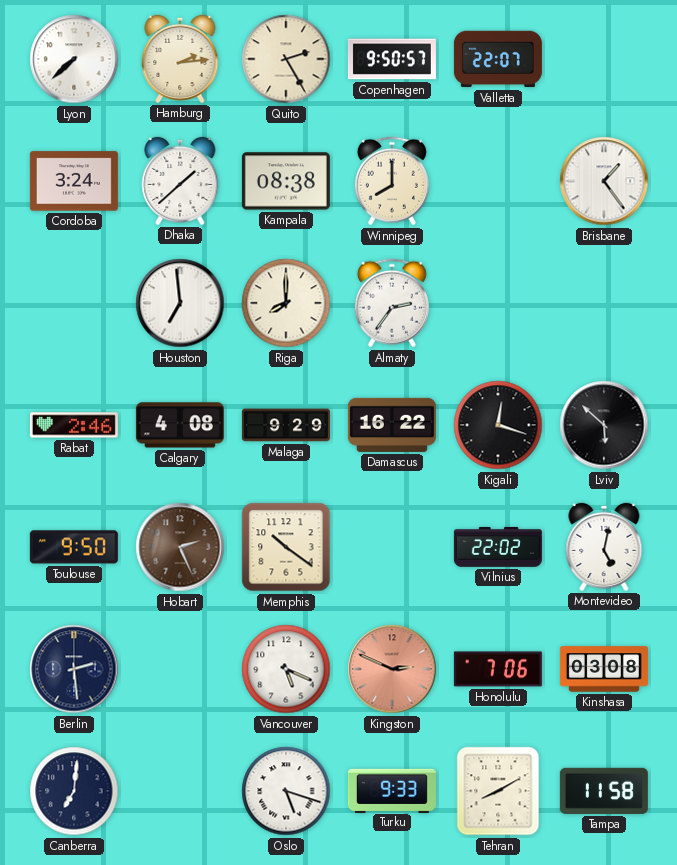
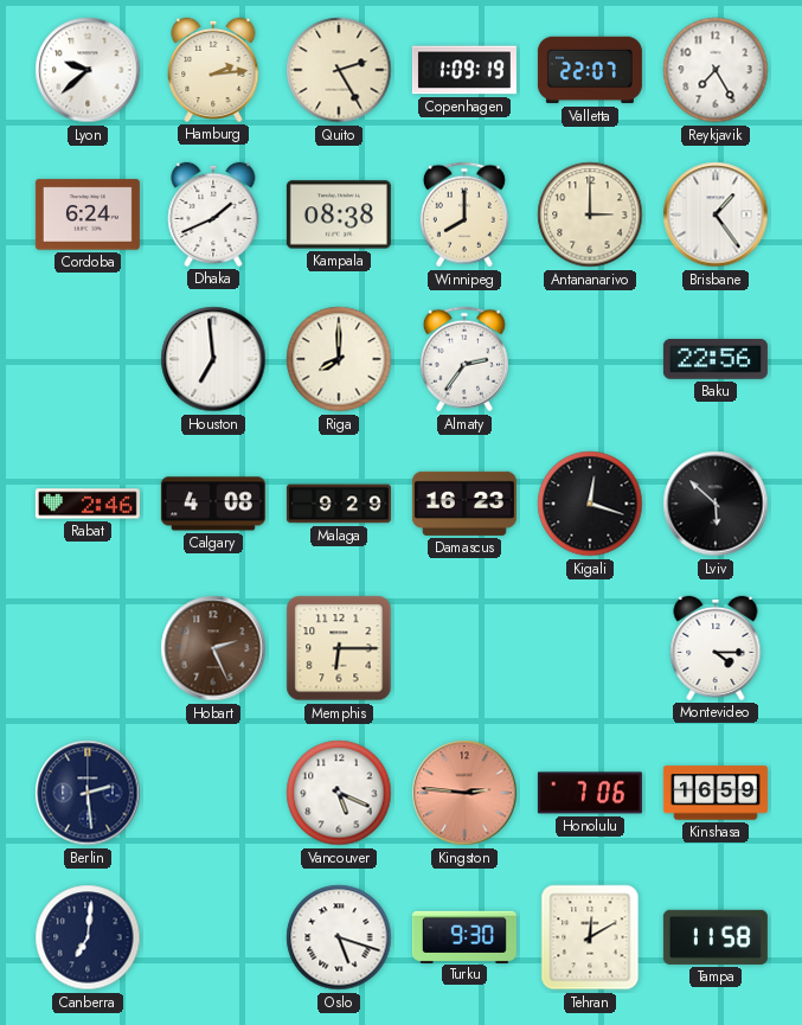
Lyon: 7:38 -> 9:38
Copenhagen: 9:50 -> 1:09
Reykjavik: none -> 7:25
Cordoba: 3:24 -> 6:24
Dhaka: 1:38 -> 1:41
Antananarivo: none -> 3:00
Baku: none -> 22:56
Damascus: 16:22 -> 16:23
Toulouse: 9:50 -> none
Memphis: 10:21 -> 6:15
Vilnius: 22:02 -> none
Montevideo: 5:02 -> 4:15
Kingston: 2:49 -> 2:46
Kinshasa: 03:08 -> 16:59
Turku: 9:33 -> 9:30
Tehran: 8:10 -> 12:10
